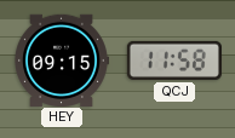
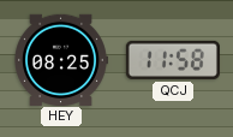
HEY: 09:15 -> 08:25
